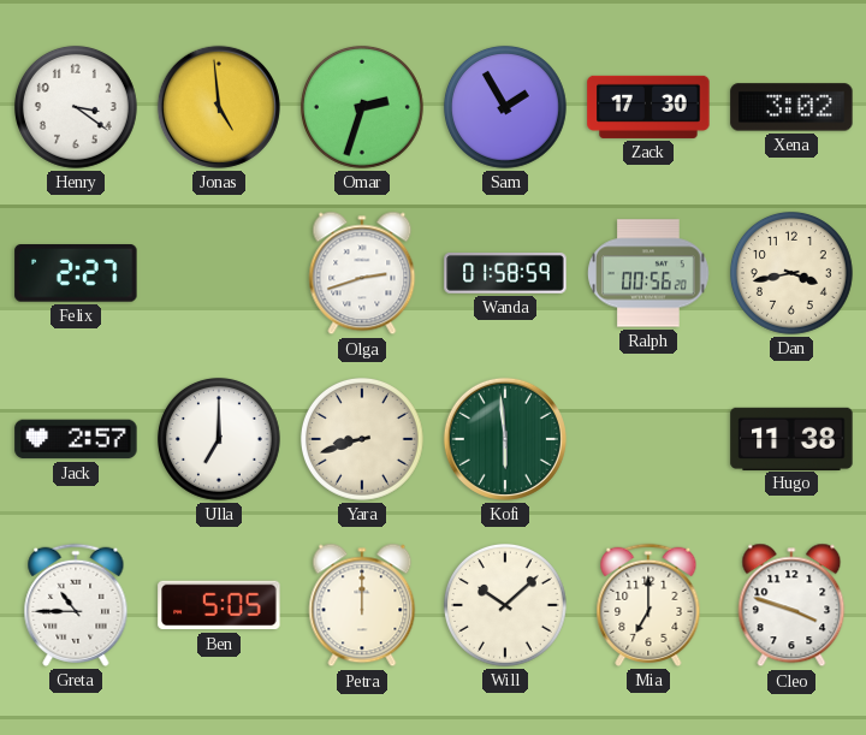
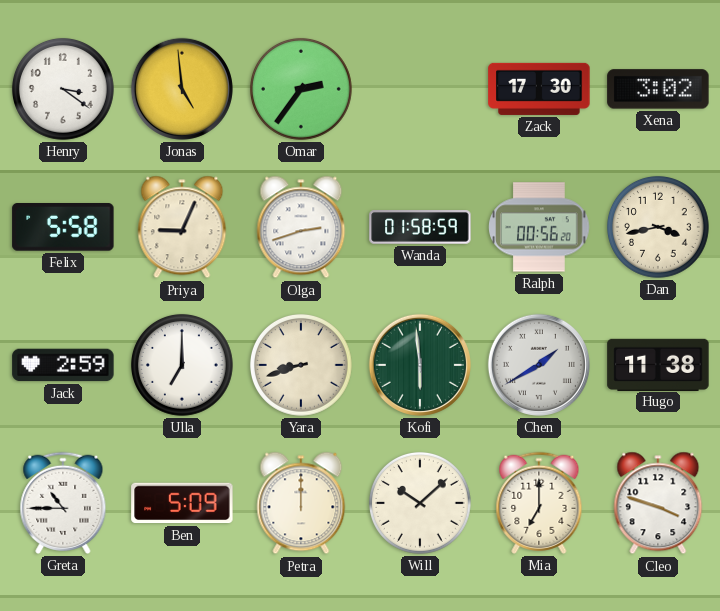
Omar: 2:33 -> 2:36
Sam: 1:55 -> none
Felix: 2:27 -> 5:58
Priya: none -> 9:04
Jack: 2:57 -> 2:59
Chen: none -> 1:40
Ben: 5:05 -> 5:09
